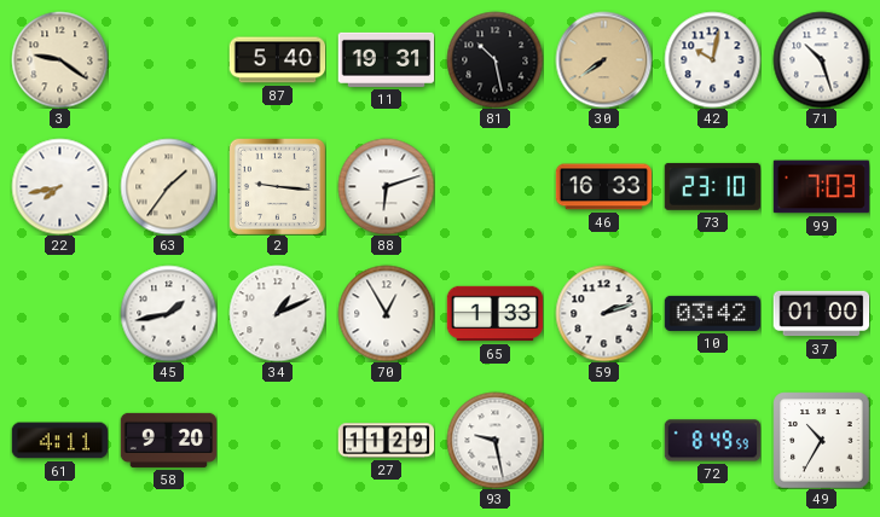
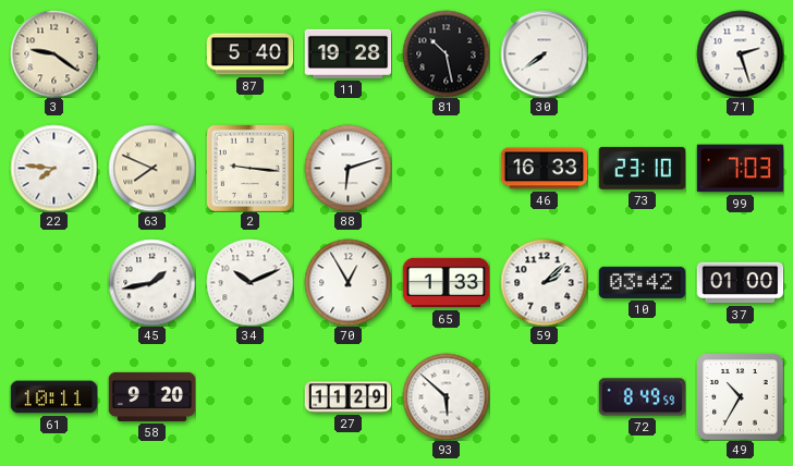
11: 19:31 -> 19:28
30 dial: champagne -> white
42: 10:02 -> none
71: 10:27 -> 2:27
22: 7:43 -> 7:46
63: 1:36 -> 7:49
34: 1:11 -> 10:11
59: 2:12 -> 2:08
61: 4:11 -> 10:11
93: 9:28 -> 5:52
